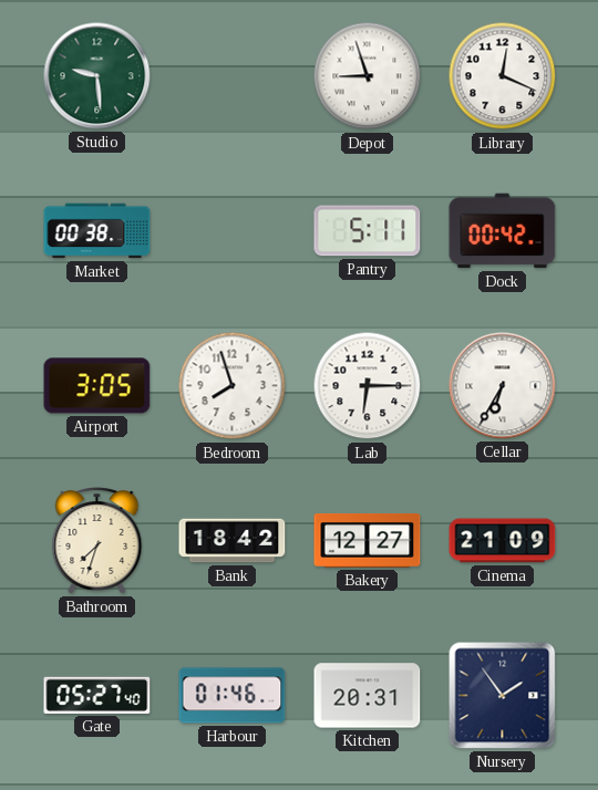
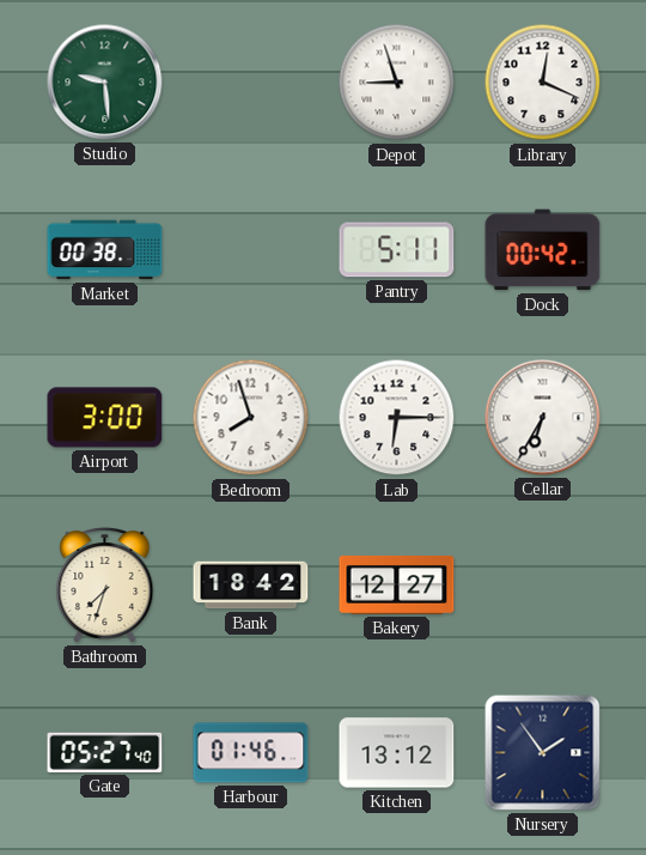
Airport: 3:05 -> 3:00
Cinema: 21:09 -> none
Kitchen: 20:31 -> 13:12
